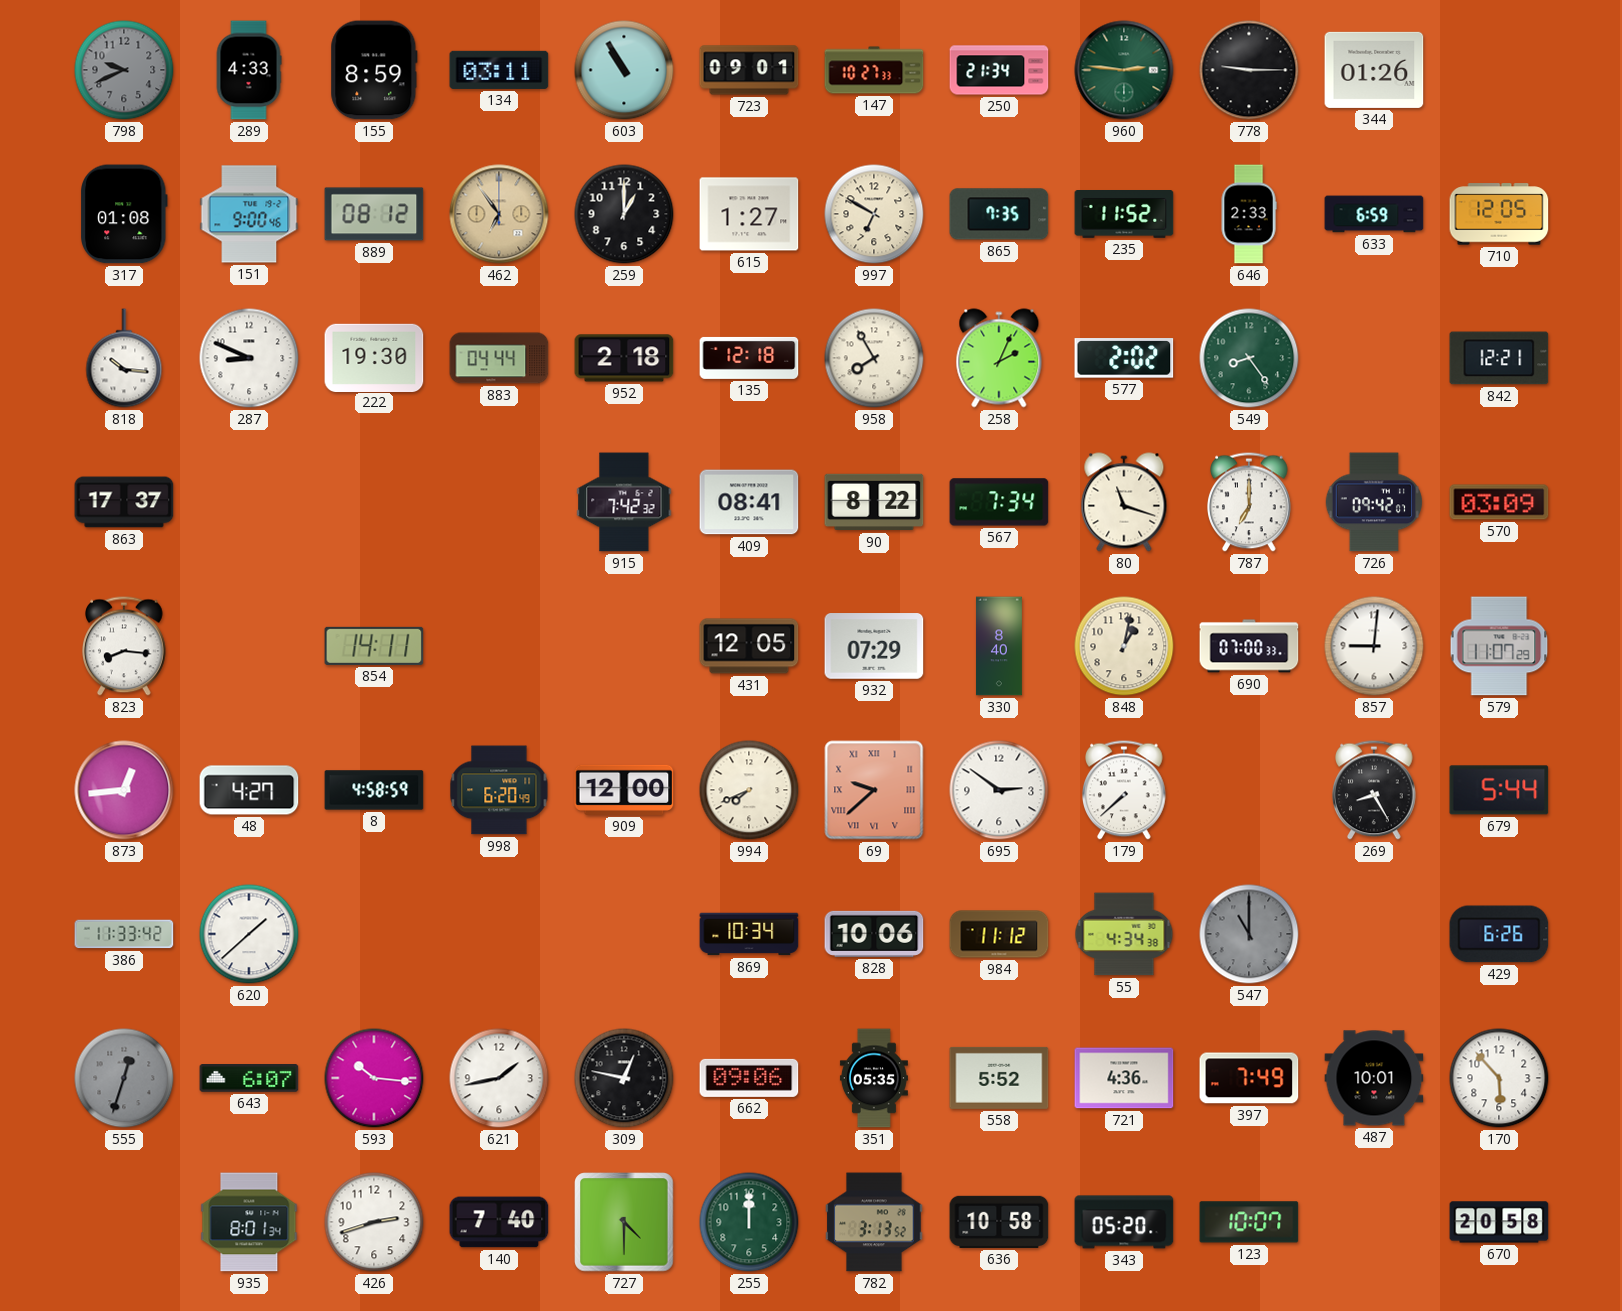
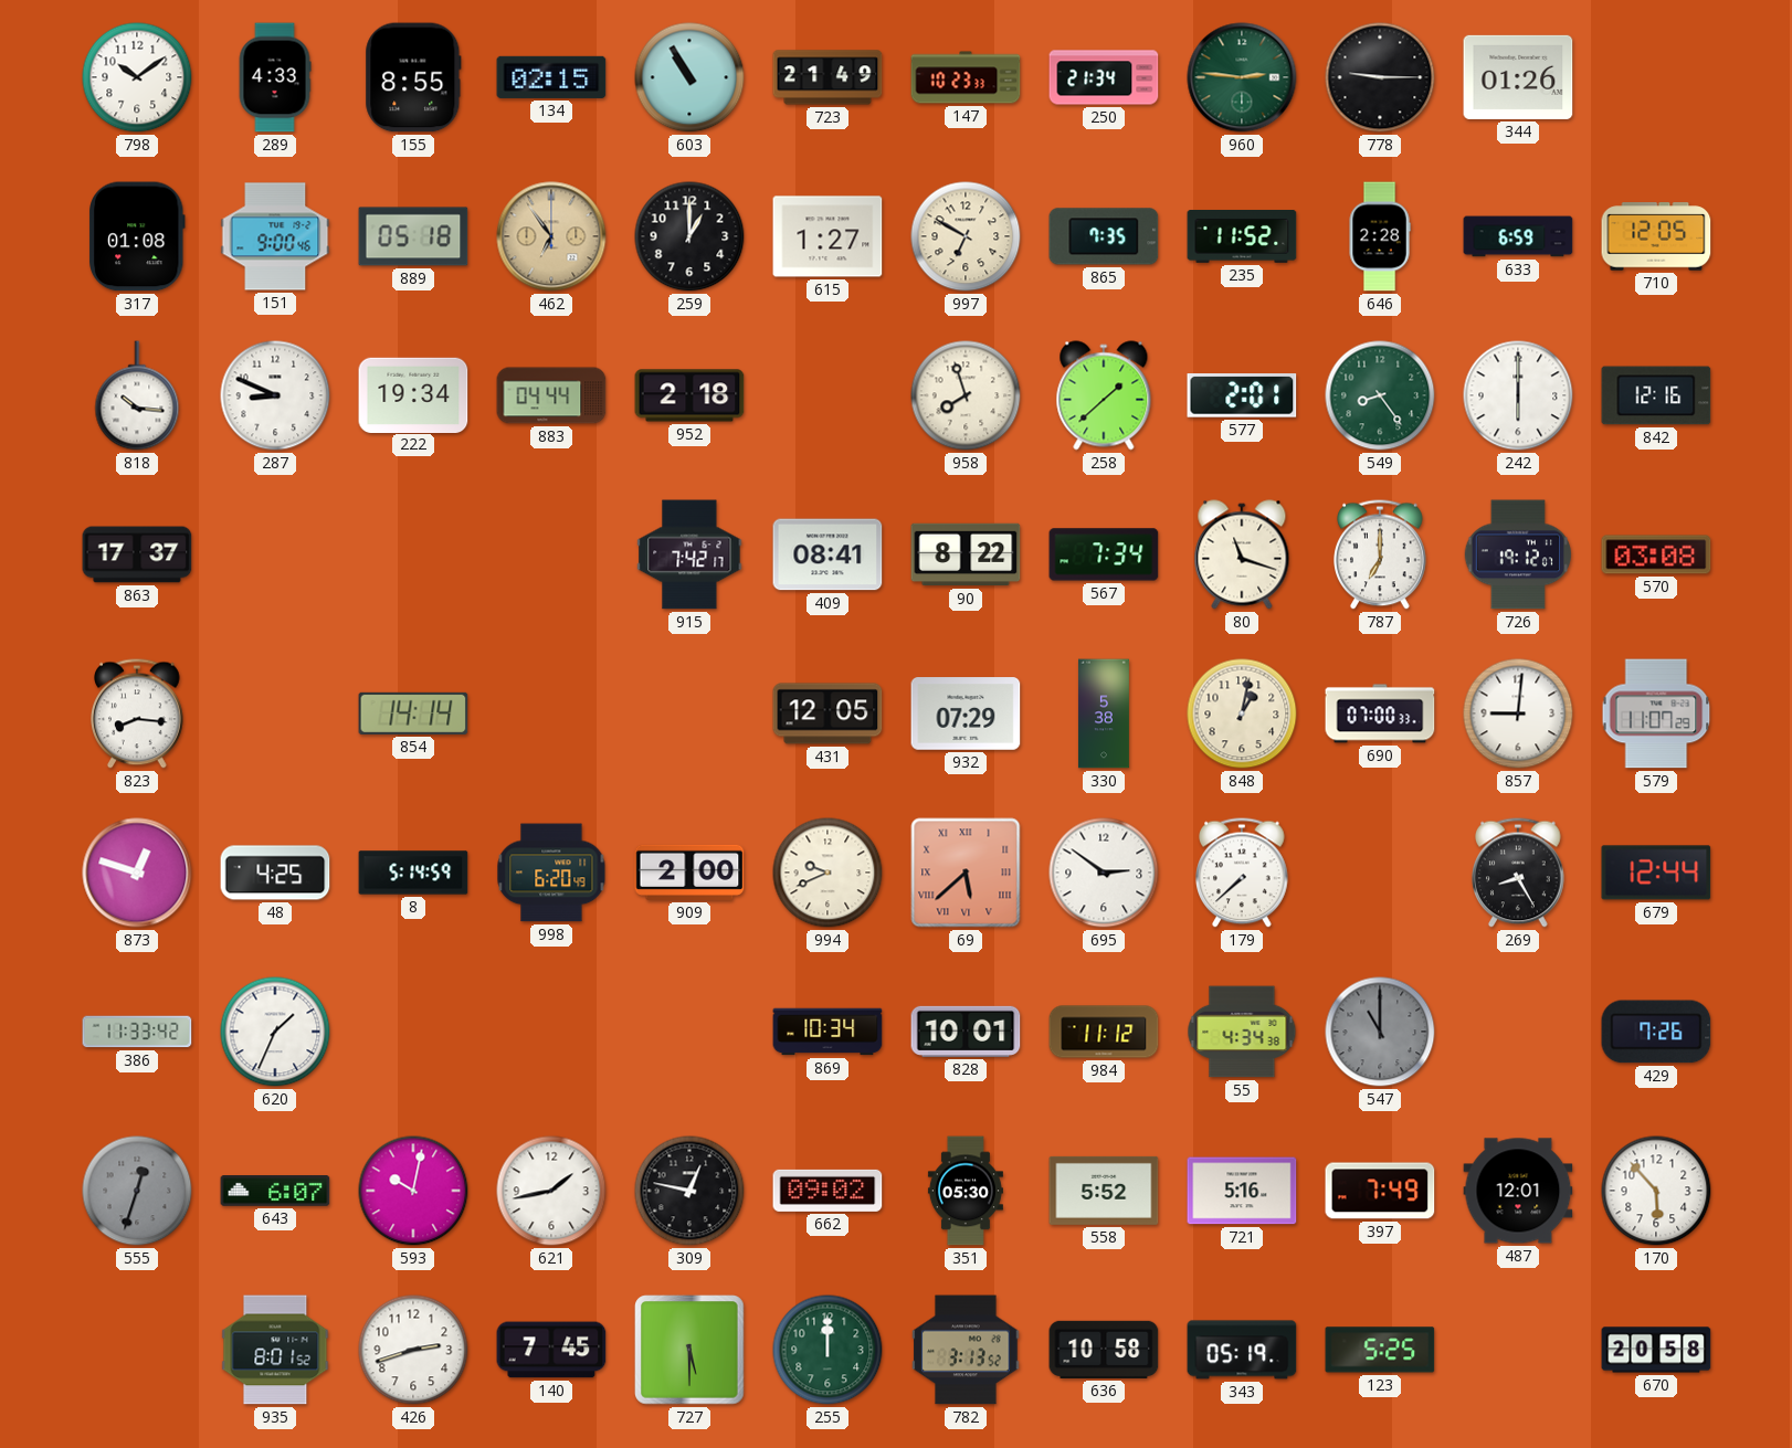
798: 9:41 -> 10:09
798 dial: grey -> white
155: 8:59 -> 8:55
134: 03:11 -> 02:15
723: 09:01 -> 21:49
147: 10:27 -> 10:23
889: 08:12 -> 05:18
646: 2:33 -> 2:28
222: 19:30 -> 19:34
135: 12:18 -> none
958: 7:55 -> 7:57
258: 2:04 -> 1:38
577: 2:02 -> 2:01
242: none -> 6:00
842: 12:21 -> 12:16
915: 7:42:32 -> 7:42:17
726: 09:42 -> 19:12
570: 03:09 -> 03:08
854: 14:11 -> 14:14
330: 8:40 -> 5:38
873: 12:44 -> 12:48
48: 4:27 -> 4:25
8: 4:58 -> 5:14
909: 12:00 -> 2:00
994: 7:41 -> 9:41
69: 9:38 -> 5:38
679: 5:44 -> 12:44
620: 1:38 -> 1:34
828: 10:06 -> 10:01
429: 6:26 -> 7:26
593: 10:16 -> 10:02
662: 09:06 -> 09:02
351: 05:35 -> 05:30
721: 4:36 -> 5:16
487: 10:01 -> 12:01
935: 8:01:34 -> 8:01:52
140: 7:40 -> 7:45
727: 4:30 -> 5:30
343: 05:20 -> 05:19
123: 10:07 -> 5:25
